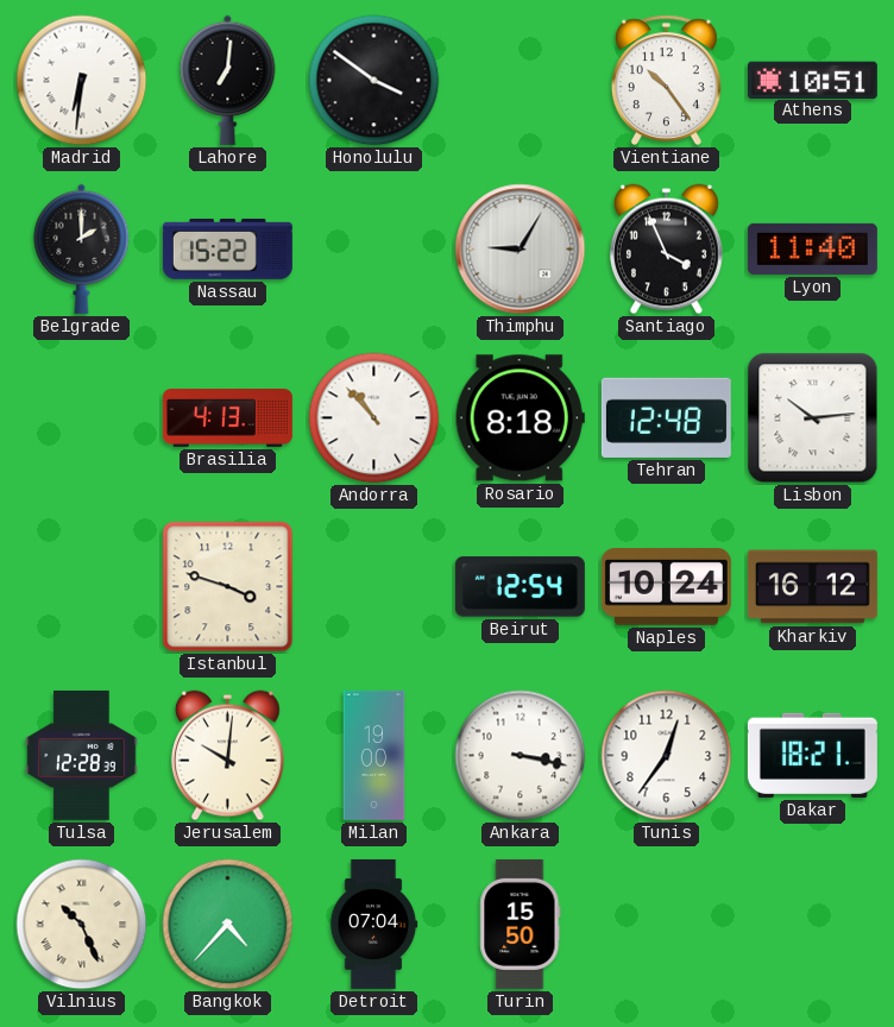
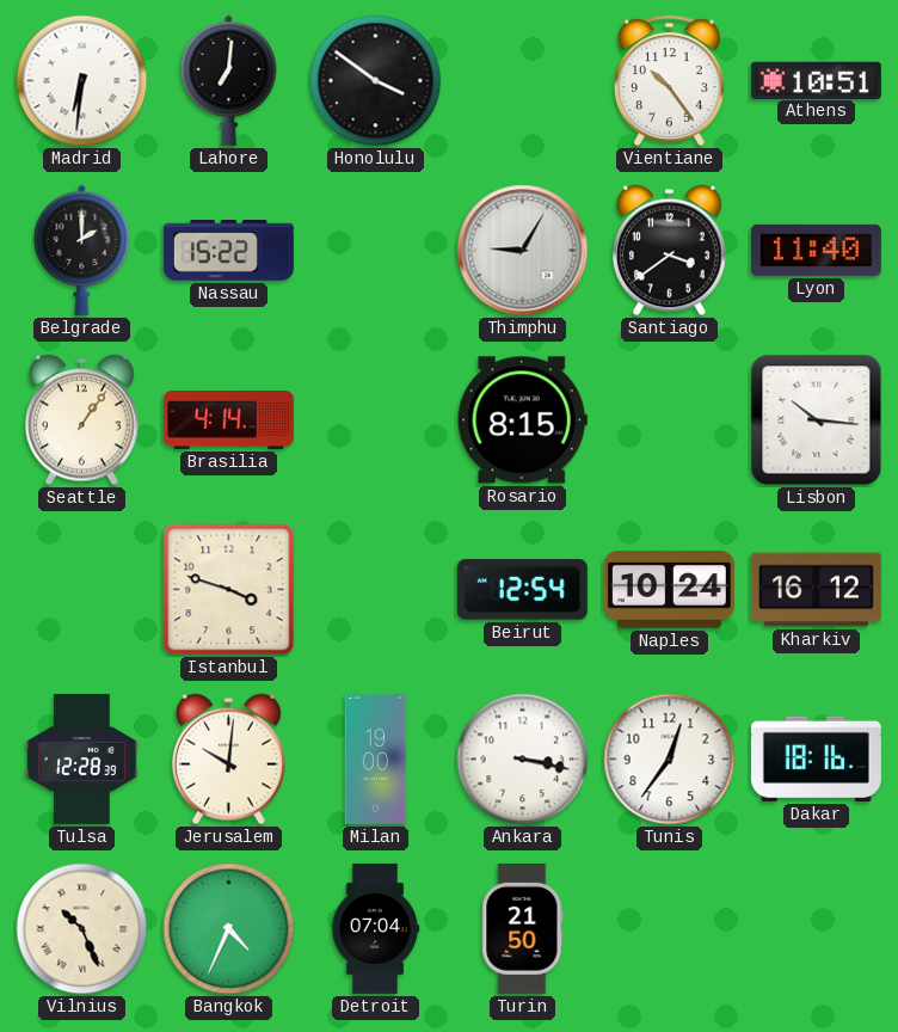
Santiago: 3:56 -> 3:39
Seattle: none -> 1:06
Brasilia: 4:13 -> 4:14
Andorra: 10:53 -> none
Rosario: 8:18 -> 8:15
Tehran: 12:48 -> none
Lisbon: 10:14 -> 10:16
Dakar: 18:21 -> 18:16
Bangkok: 4:37 -> 4:34
Turin: 15:50 -> 21:50
